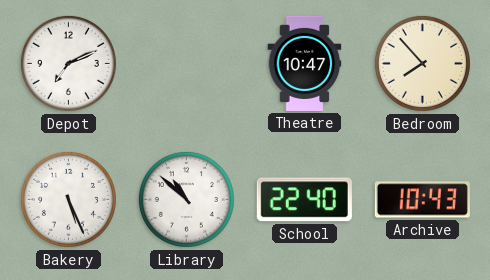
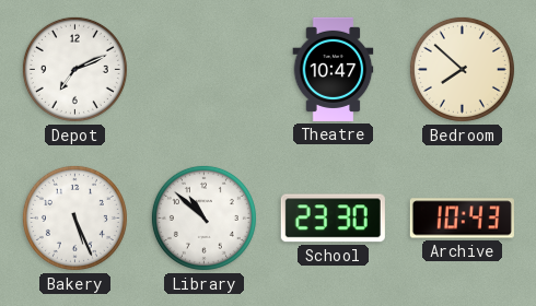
Bedroom: 7:53 -> 7:52
School: 22:40 -> 23:30
